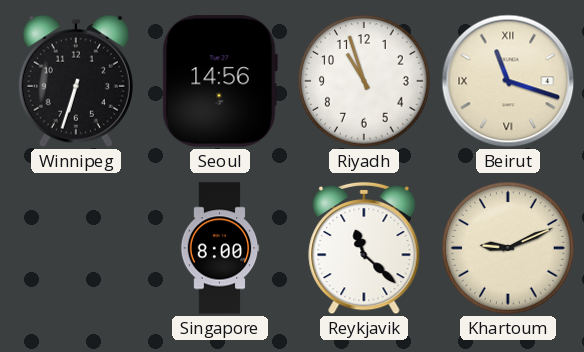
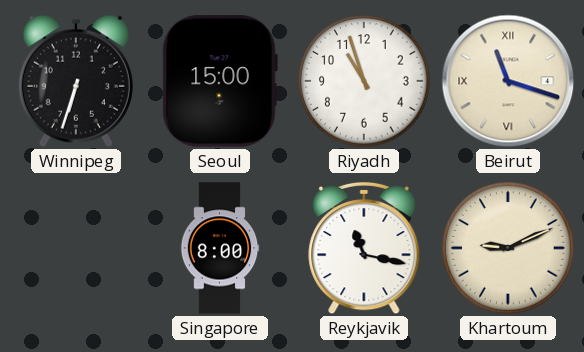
Seoul: 14:56 -> 15:00
Reykjavik: 11:22 -> 11:17
